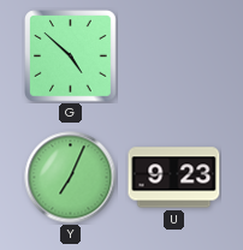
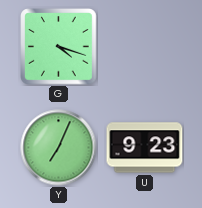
G: 4:52 -> 4:18
